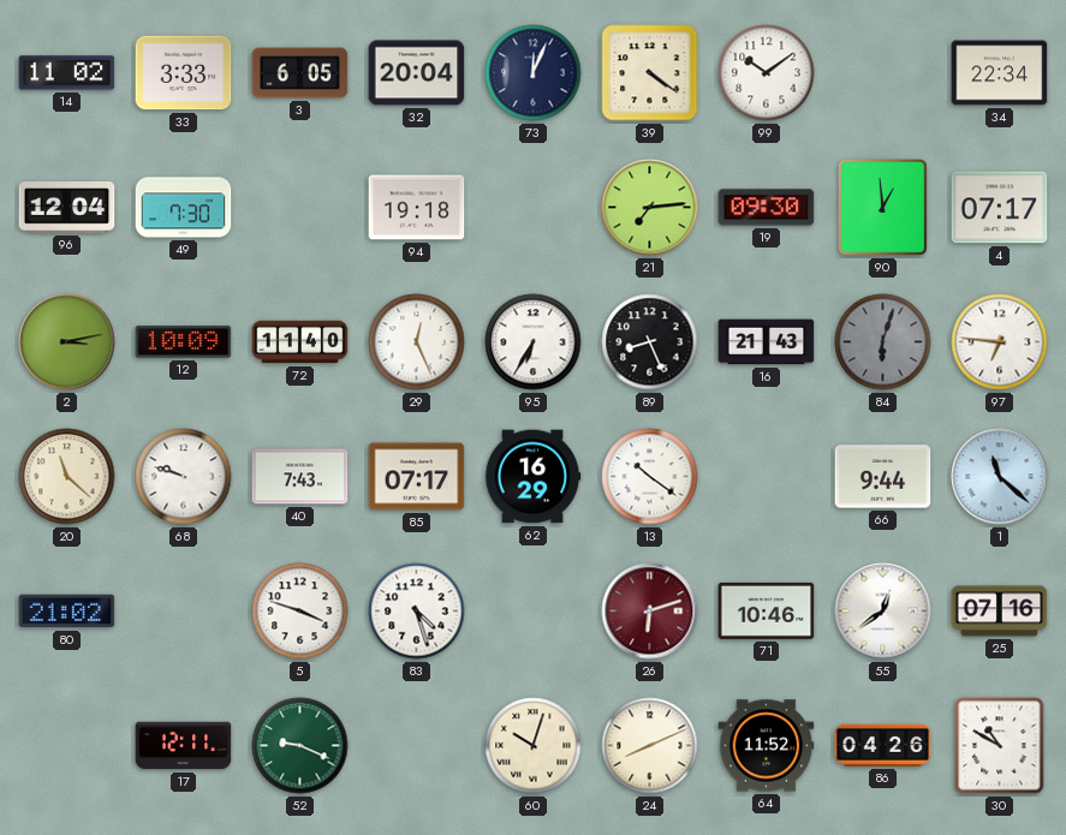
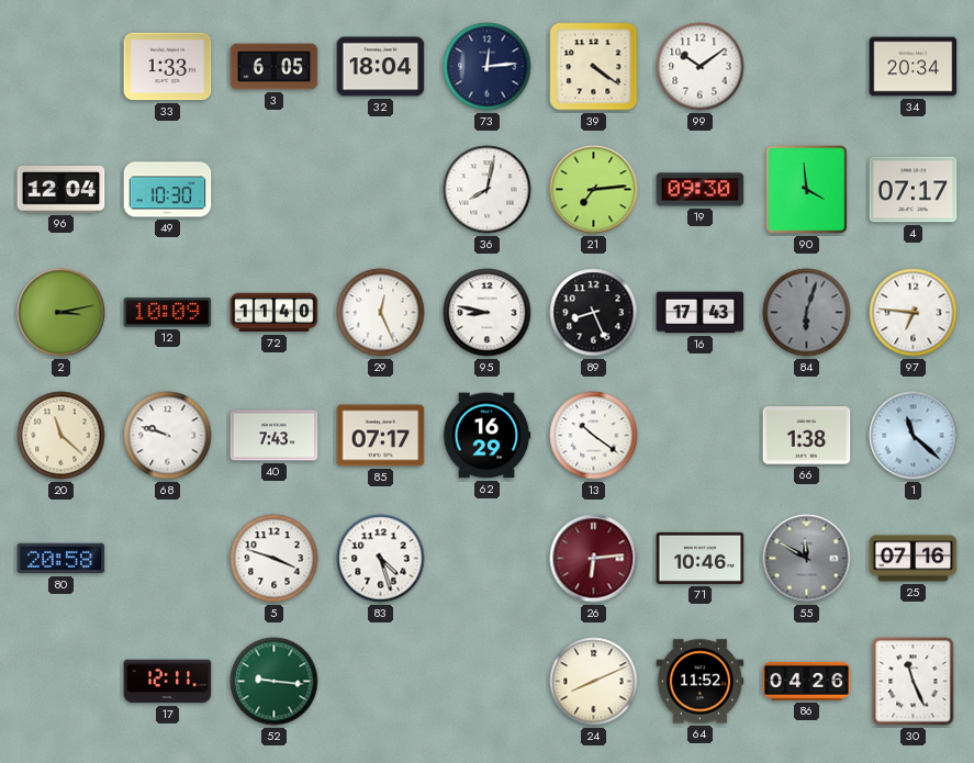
14: 11:02 -> none
33: 3:33 -> 1:33
32: 20:04 -> 18:04
73: 12:04 -> 12:14
34: 22:34 -> 20:34
49: 7:30 -> 10:30
94: 19:18 -> none
36: none -> 8:02
90: 12:59 -> 3:59
95: 6:35 -> 8:47
16: 21:43 -> 17:43
66: 9:44 -> 1:38
80: 21:02 -> 20:58
26: 6:12 -> 6:14
55: 12:39 -> 11:50
55 dial: white -> grey
52: 9:19 -> 9:16
60: 10:03 -> none
30: 10:50 -> 11:26
